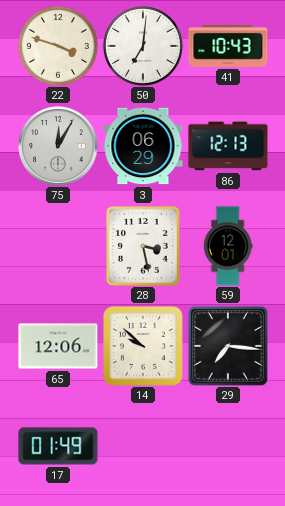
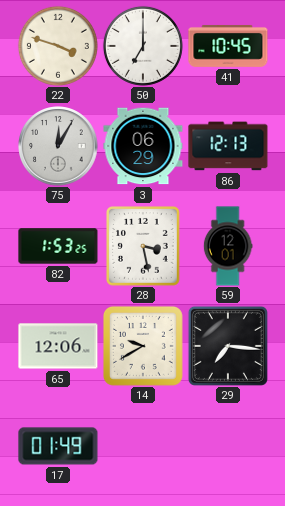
50: 7:01 -> 7:00
41: 10:43 -> 10:45
82: none -> 1:53
14: 9:52 -> 9:40
